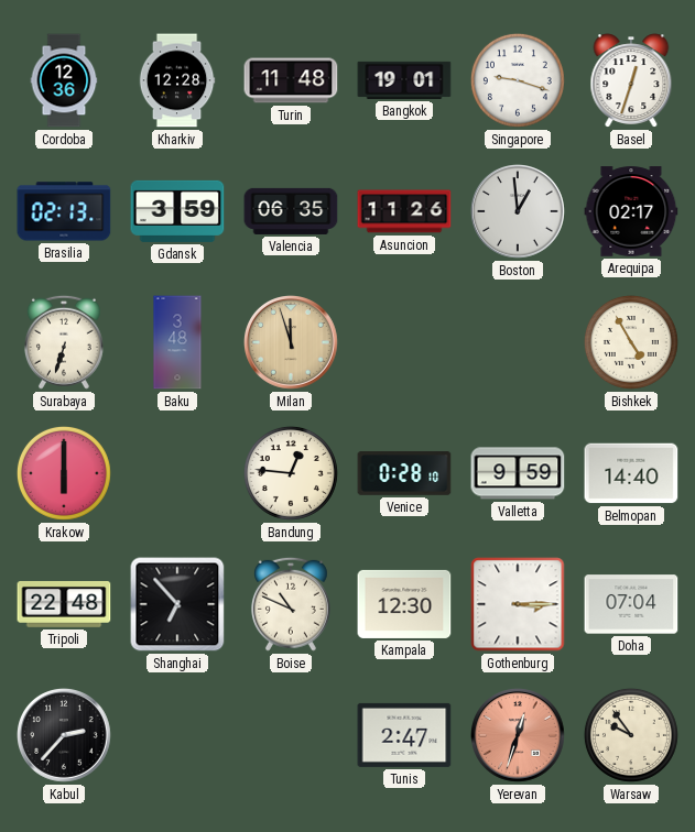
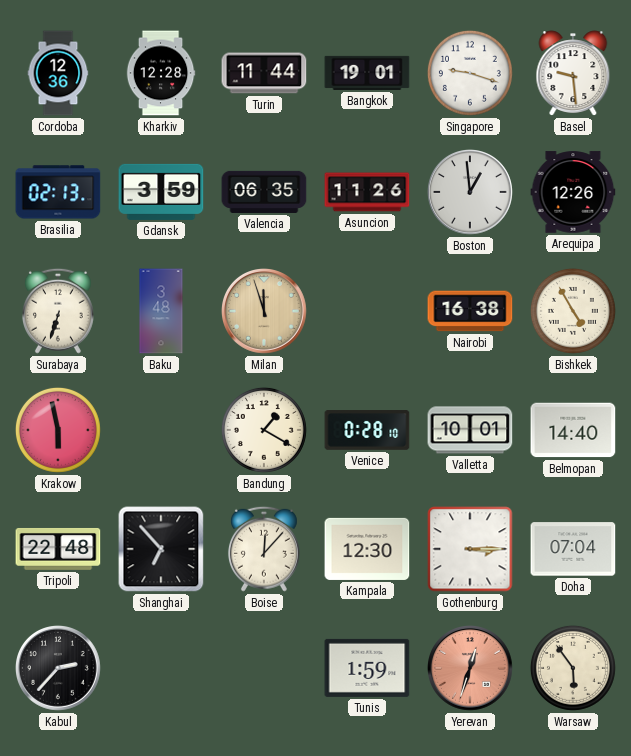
Turin: 11:48 -> 11:44
Basel: 12:33 -> 9:29
Arequipa: 02:17 -> 12:26
Nairobi: none -> 16:38
Krakow: 6:00 -> 5:58
Bandung: 12:46 -> 1:20
Valletta: 9:59 -> 10:01
Boise: 10:49 -> 12:07
Tunis: 2:47 -> 1:59
Warsaw: 9:54 -> 5:54
